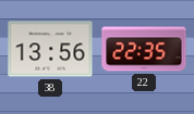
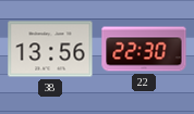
22: 22:35 -> 22:30
